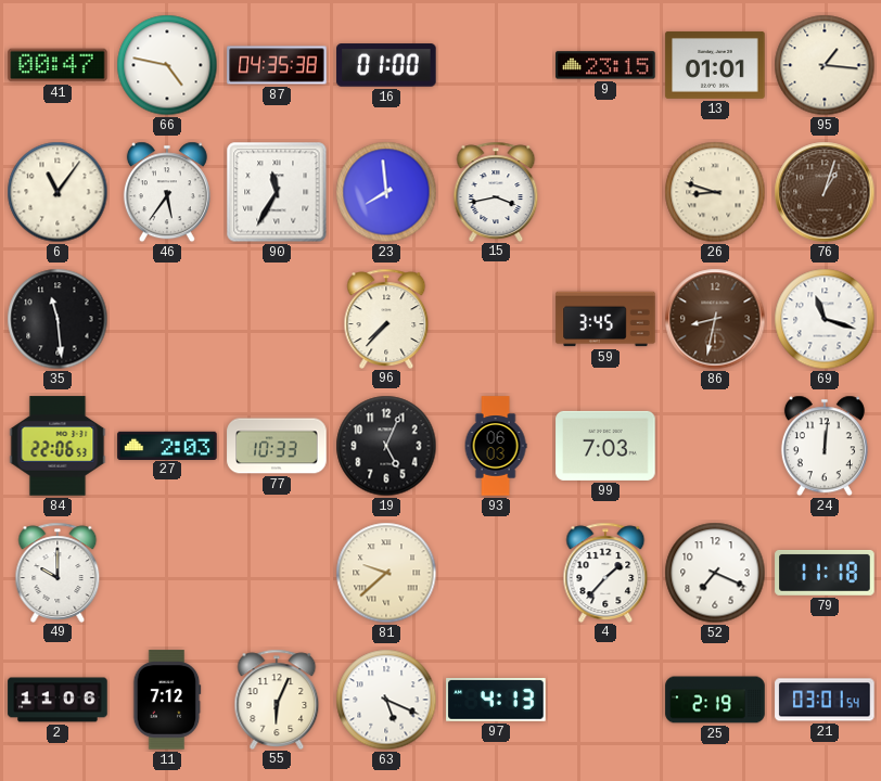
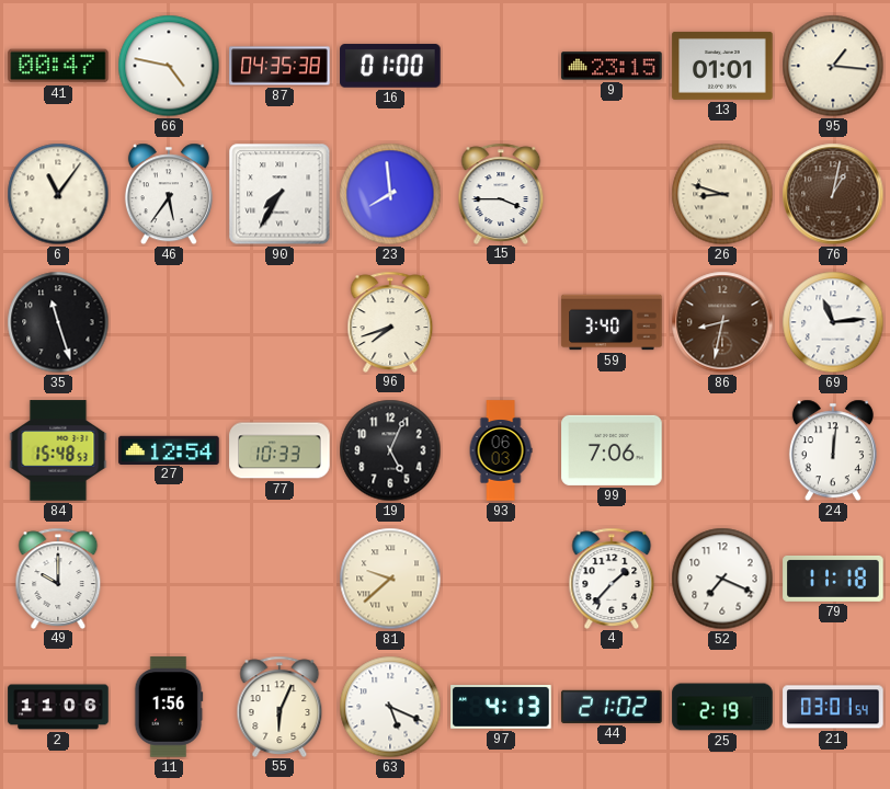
90: 11:35 -> 7:35
15: 3:43 -> 3:45
76: 1:03 -> 1:02
35: 11:29 -> 11:27
96: 7:37 -> 7:42
59: 3:45 -> 3:40
69: 11:18 -> 11:14
84: 22:06 -> 15:48
27: 2:03 -> 12:54
99: 7:03 -> 7:06
11: 7:12 -> 1:56
44: none -> 21:02
